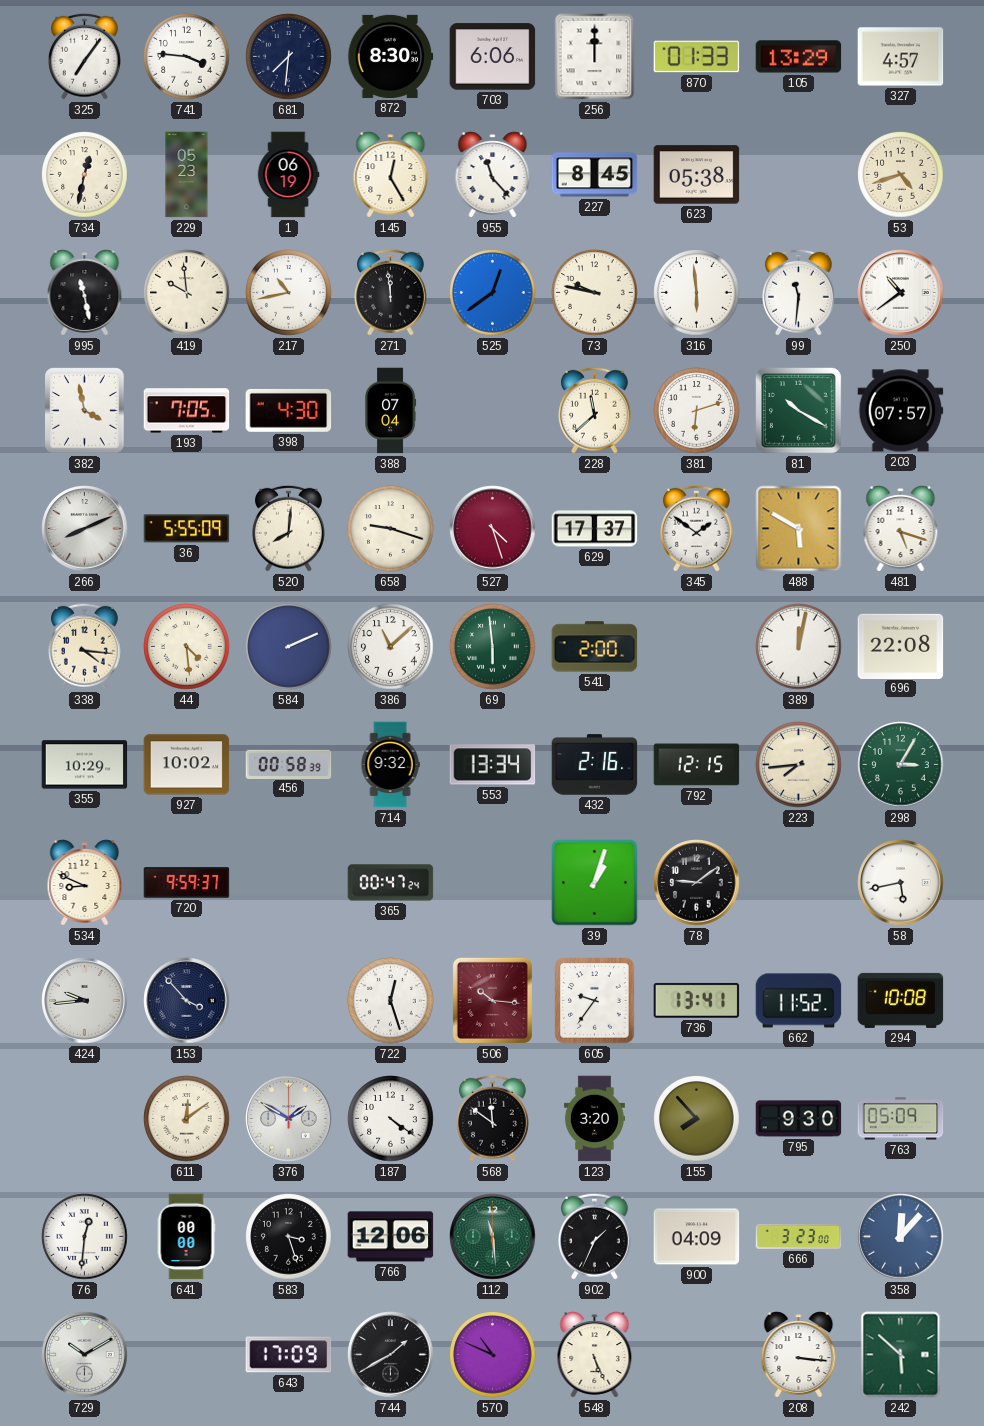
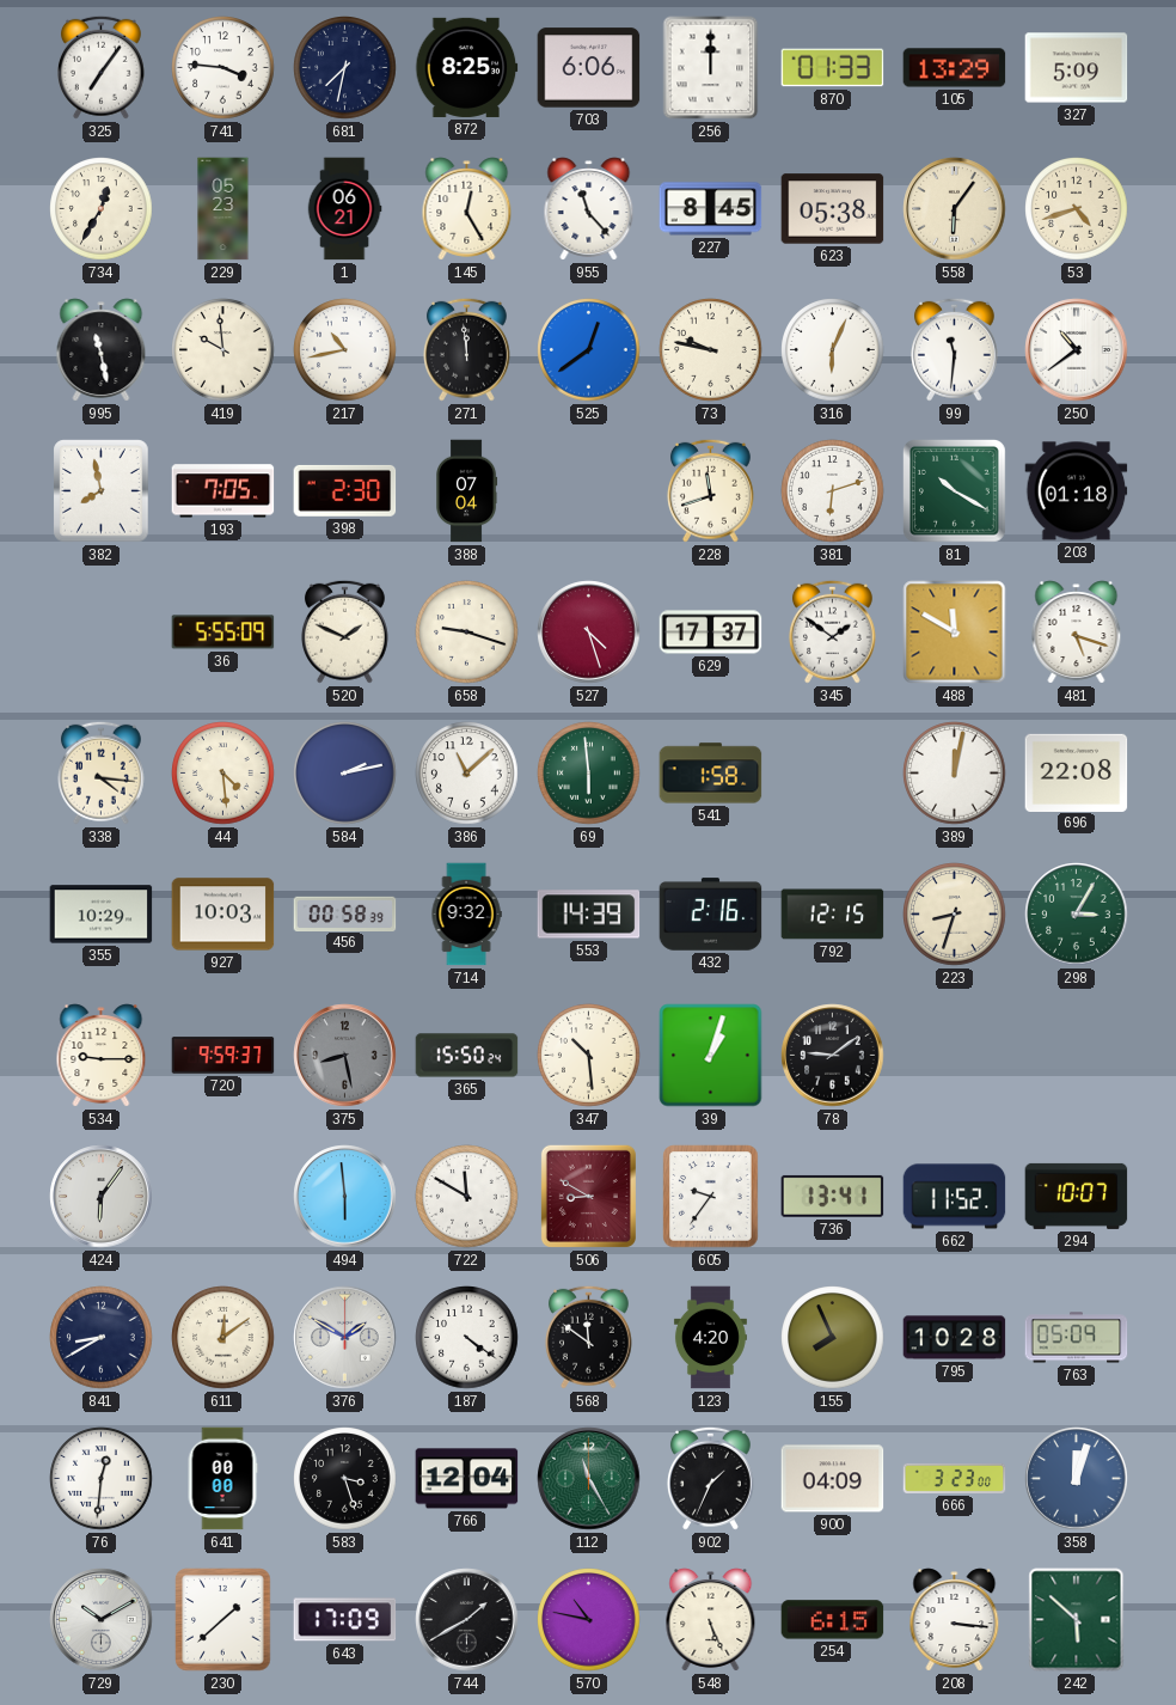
681: 7:31 -> 7:32
872: 8:30 -> 8:25
327: 4:57 -> 5:09
734: 12:32 -> 12:35
1: 06:19 -> 06:21
558: none -> 6:06
316: 5:59 -> 6:04
382: 3:58 -> 7:58
398: 4:30 -> 2:30
228: 11:38 -> 11:42
203: 07:57 -> 01:18
266: 8:11 -> none
520: 8:01 -> 1:49
488: 5:50 -> 11:50
584: 2:11 -> 2:13
541: 2:00 -> 1:58
927: 10:02 -> 10:03
553: 13:34 -> 14:39
223: 7:44 -> 8:33
534: 8:49 -> 9:15
375: none -> 8:28
365: 00:47 -> 15:50
347: none -> 10:29
58: 5:43 -> none
424: 9:44 -> 6:06
153: 3:53 -> none
494: none -> 5:59
722: 12:27 -> 11:50
506: 10:16 -> 8:50
294: 10:08 -> 10:07
841: none -> 8:40
123: 3:20 -> 4:20
155: 7:53 -> 7:56
795: 9:30 -> 10:28
766: 12:06 -> 12:04
112: 11:29 -> 11:25
358: 12:07 -> 12:03
230: none -> 1:38
570: 10:49 -> 10:47
254: none -> 6:15
